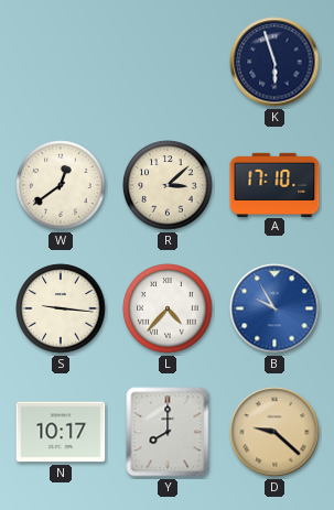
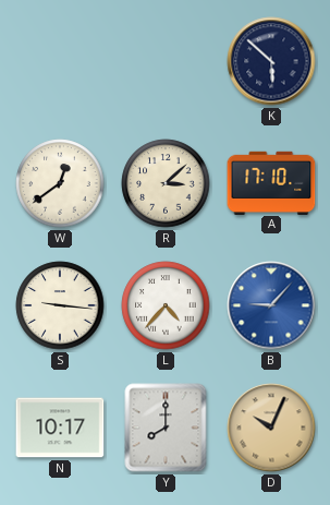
K: 5:57 -> 5:52
B: 9:55 -> 9:07
D: 9:22 -> 10:04
